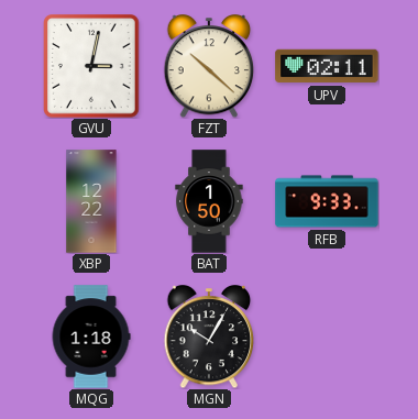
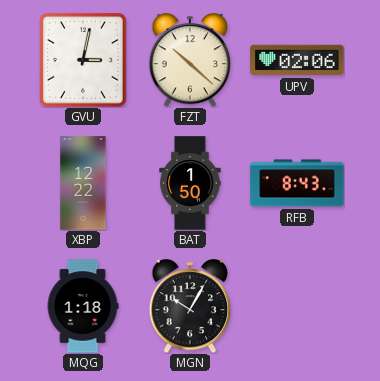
UPV: 02:11 -> 02:06
RFB: 9:33 -> 8:43
